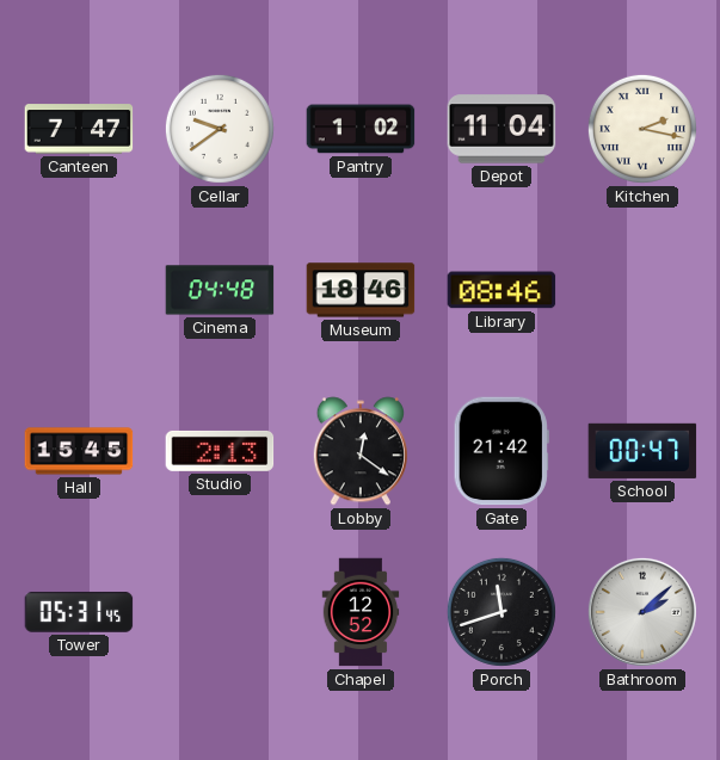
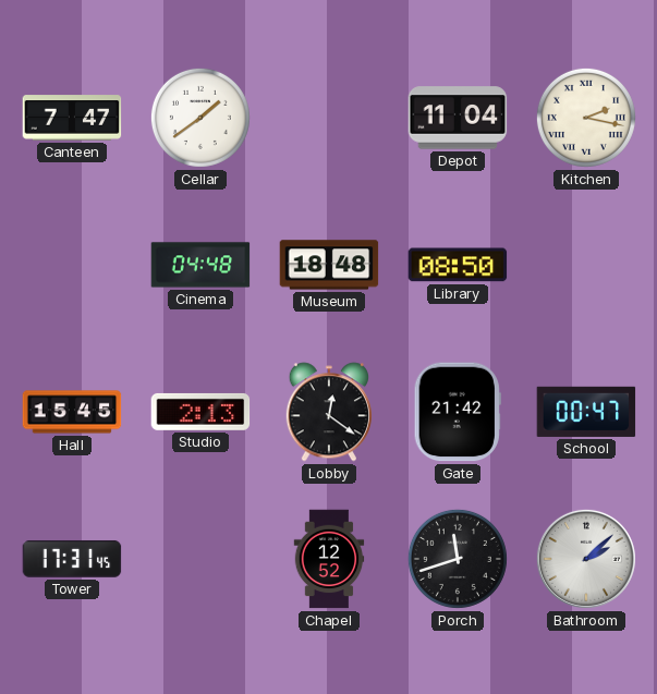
Cellar: 9:39 -> 1:39
Pantry: 1:02 -> none
Museum: 18:46 -> 18:48
Library: 08:46 -> 08:50
Tower: 05:31 -> 17:31
